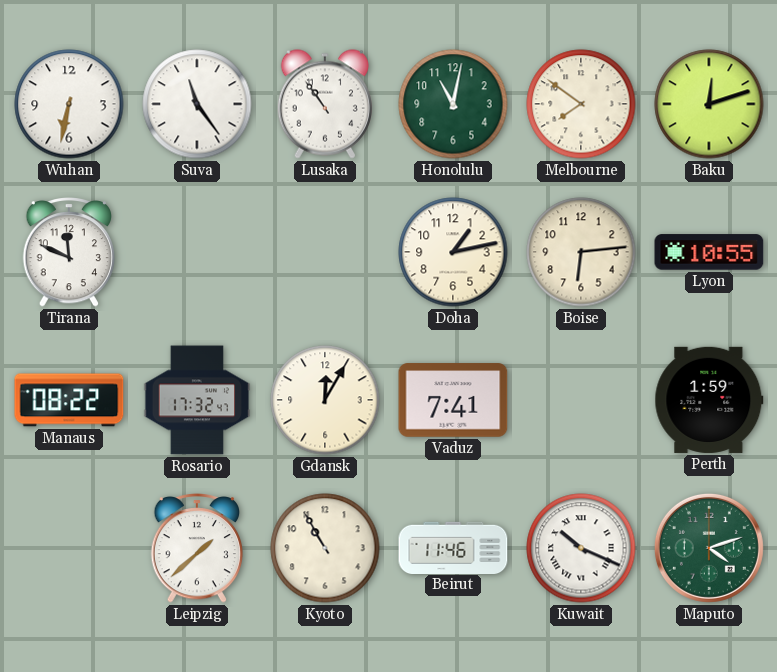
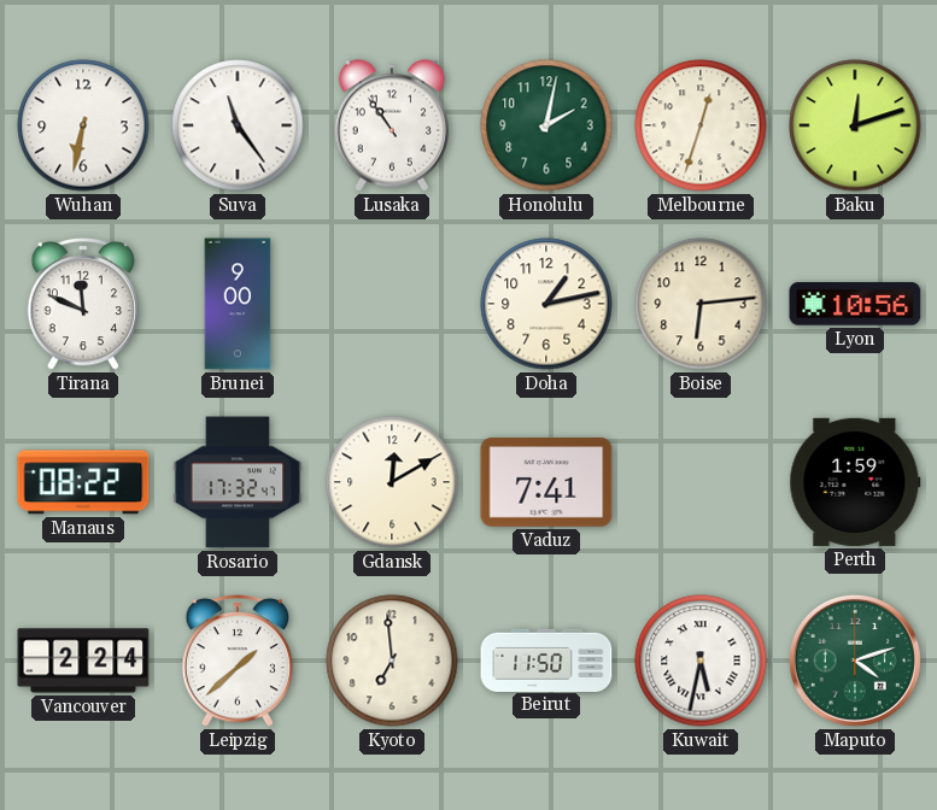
Honolulu: 11:02 -> 2:02
Melbourne: 7:51 -> 12:33
Brunei: none -> 9:00
Lyon: 10:55 -> 10:56
Gdansk: 12:05 -> 12:10
Vancouver: none -> 2:24
Kyoto: 10:55 -> 6:59
Beirut: 11:46 -> 11:50
Kuwait: 10:19 -> 5:32
